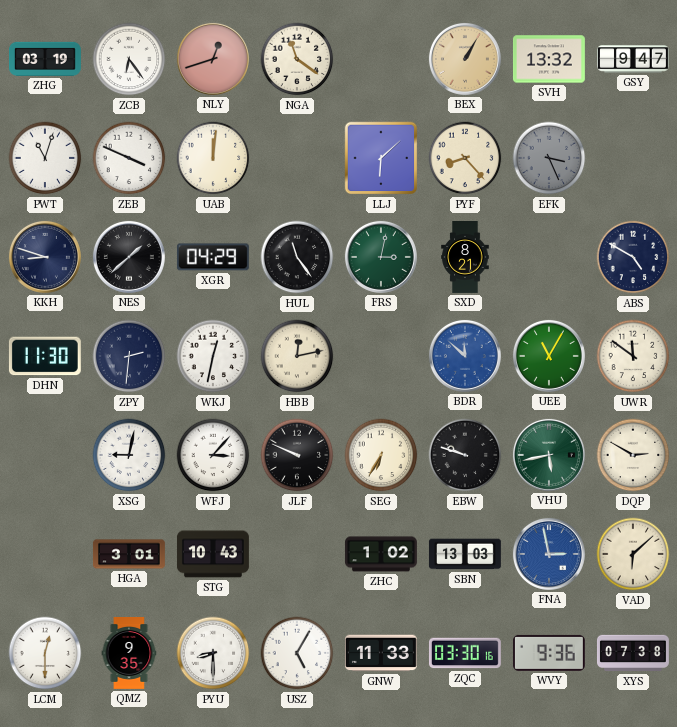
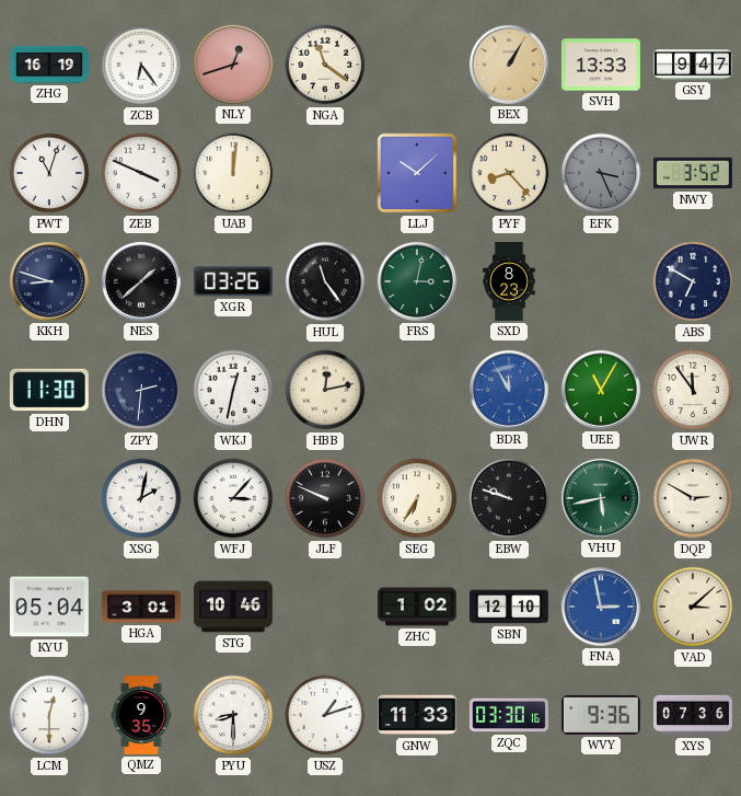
ZHG: 03:19 -> 16:19
SVH: 13:32 -> 13:33
LLJ: 6:08 -> 10:08
NWY: none -> 3:52
XGR: 04:29 -> 03:26
SXD: 8:21 -> 8:23
ABS: 4:50 -> 6:50
BDR: 11:52 -> 11:55
UWR: 11:51 -> 11:54
XSG: 9:02 -> 2:02
KYU: none -> 05:04
STG: 10:43 -> 10:46
SBN: 13:03 -> 12:10
VAD: 6:08 -> 3:08
USZ: 5:05 -> 1:12
XYS: 07:38 -> 07:36
